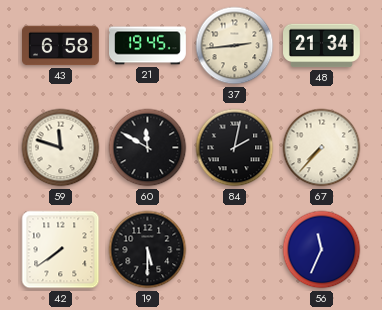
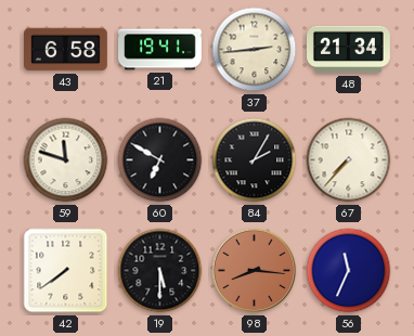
21: 19:45 -> 19:41
60: 11:50 -> 6:50
84: 2:02 -> 2:05
98: none -> 8:16
